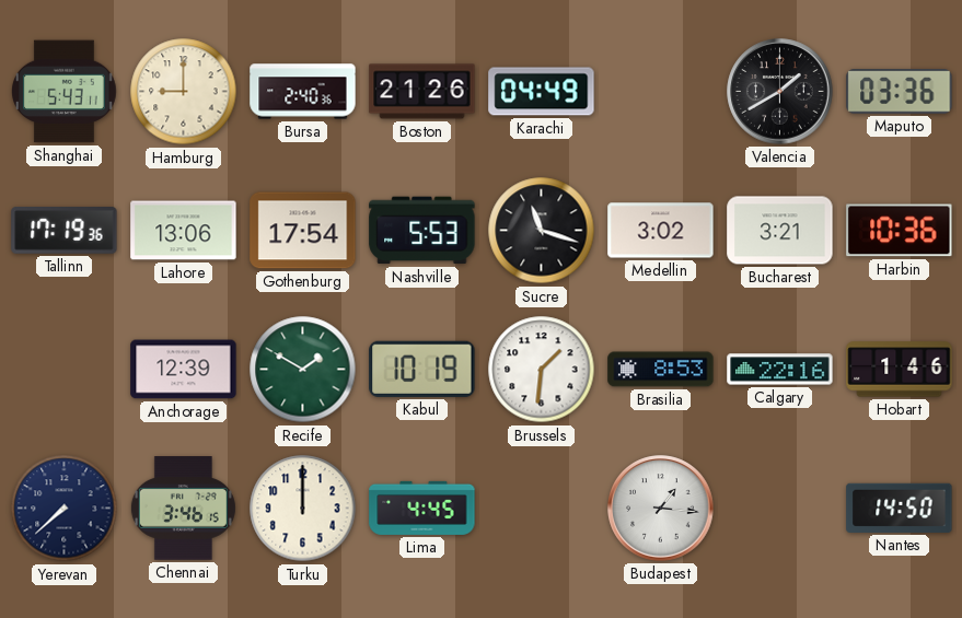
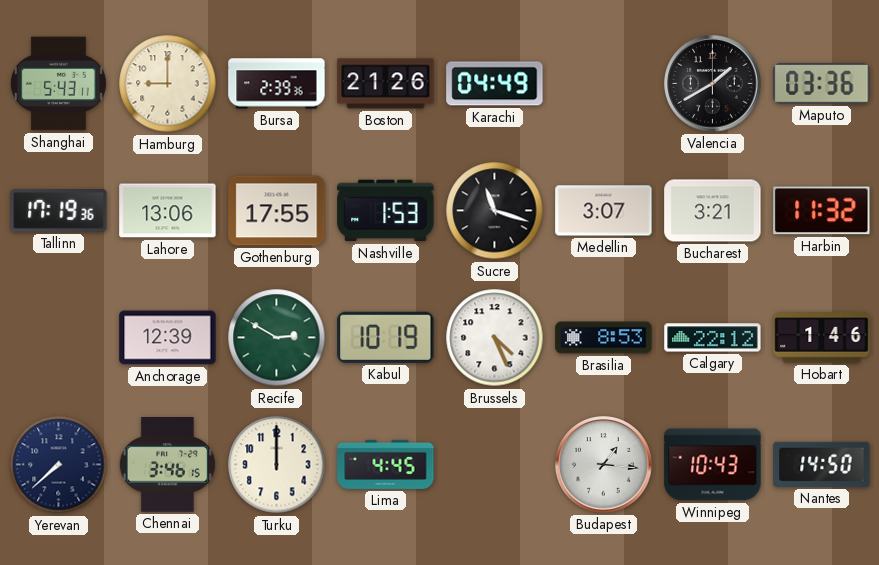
Bursa: 2:40 -> 2:39
Gothenburg: 17:54 -> 17:55
Nashville: 5:53 -> 1:53
Medellin: 3:02 -> 3:07
Harbin: 10:36 -> 11:32
Recife: 1:50 -> 2:50
Brussels: 1:31 -> 4:26
Calgary: 22:16 -> 22:12
Winnipeg: none -> 10:43
